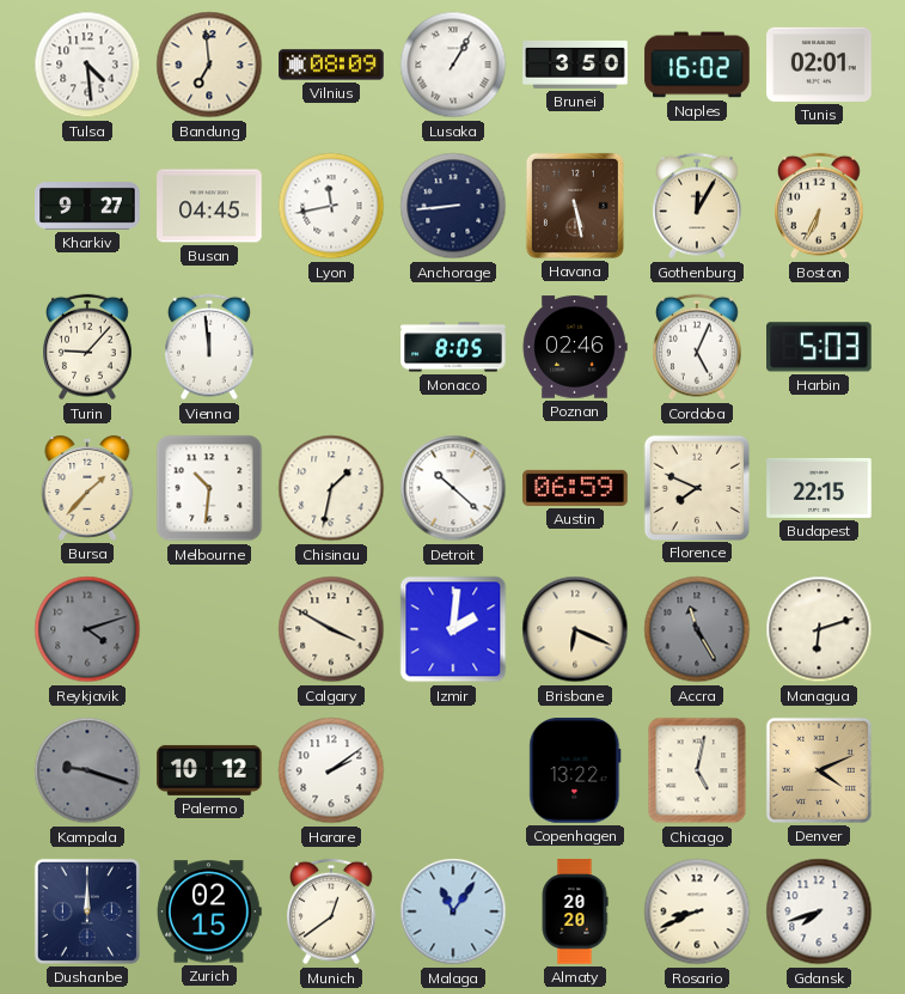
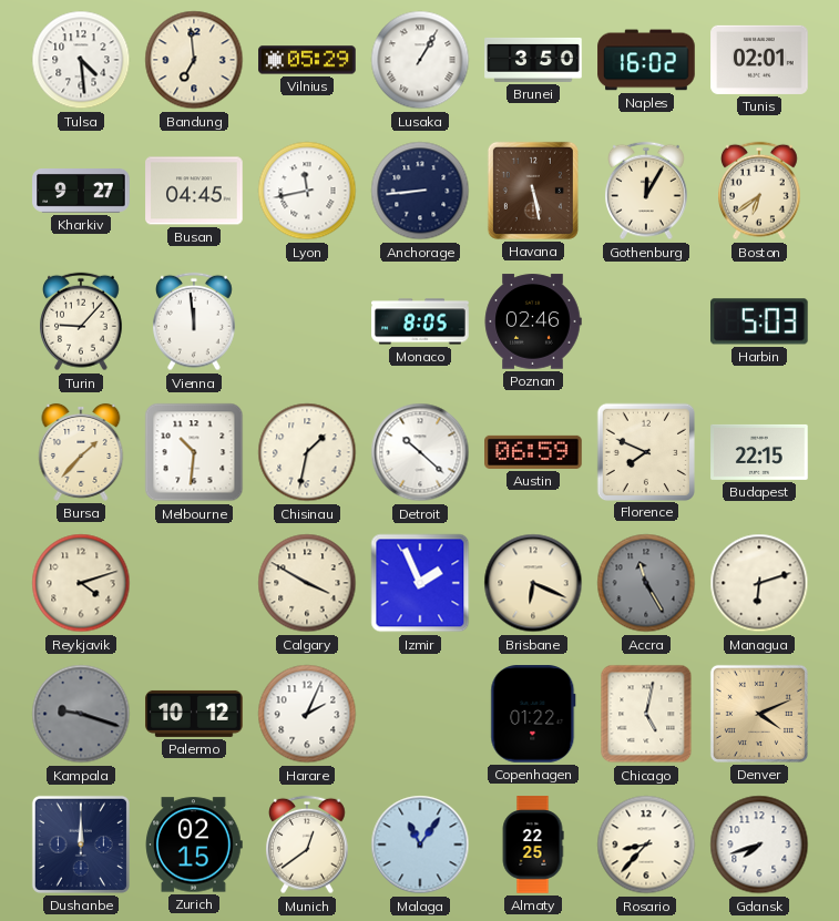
Vilnius: 08:09 -> 05:29
Boston: 6:34 -> 6:39
Cordoba: 5:04 -> none
Reykjavik dial: grey -> cream
Izmir: 2:01 -> 1:56
Harare: 2:09 -> 2:04
Copenhagen: 13:22 -> 01:22
Almaty: 20:20 -> 22:25
Rosario: 8:41 -> 8:37
